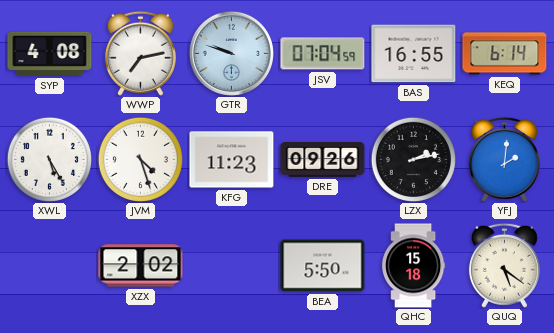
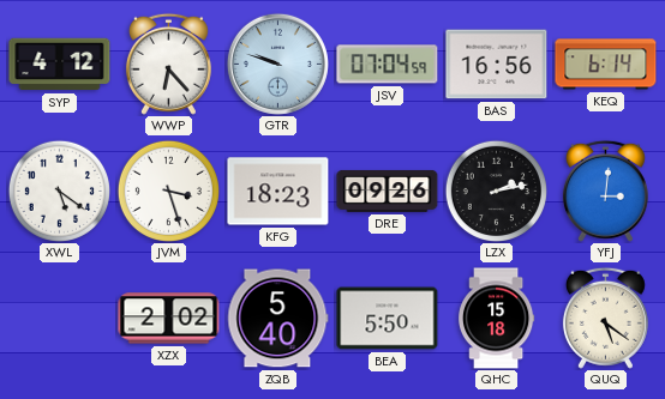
SYP: 4:08 -> 4:12
WWP: 7:13 -> 6:23
BAS: 16:55 -> 16:56
XWL: 5:25 -> 5:21
JVM: 4:27 -> 3:27
KFG: 11:23 -> 18:23
YFJ: 2:01 -> 3:01
ZQB: none -> 5:40
